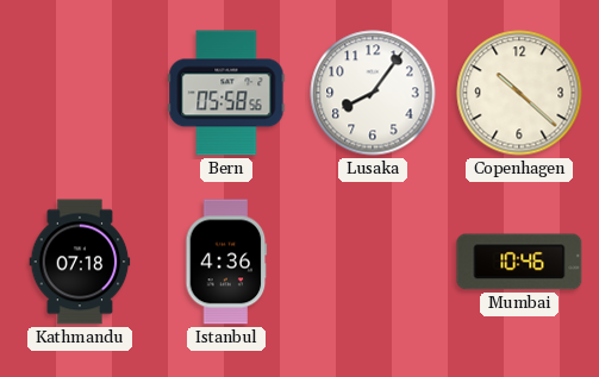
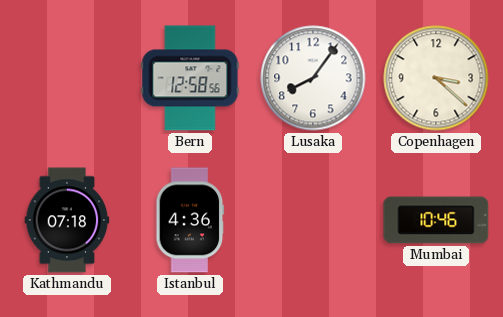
Bern: 05:58 -> 12:58
Copenhagen: 10:22 -> 3:22
